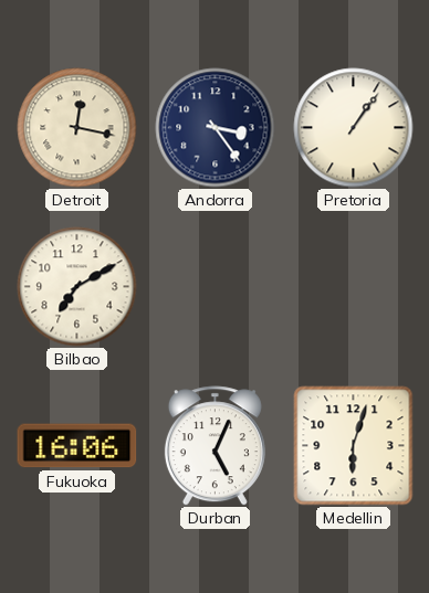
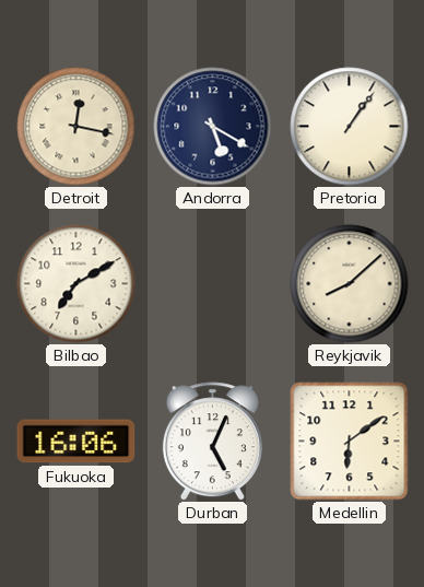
Andorra: 3:24 -> 5:20
Reykjavik: none -> 8:08
Medellin: 6:03 -> 6:09
